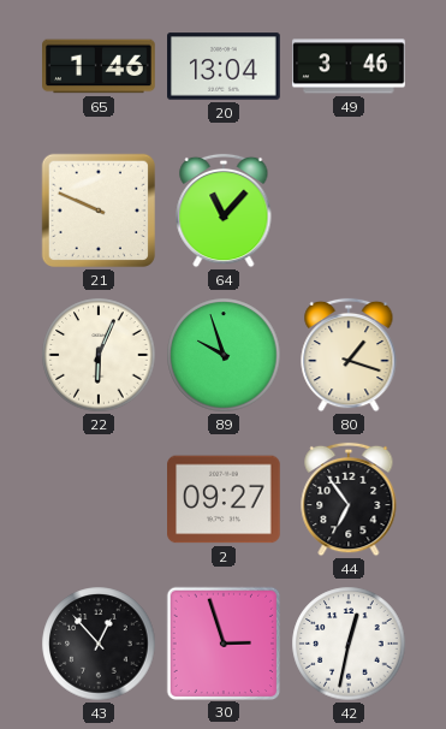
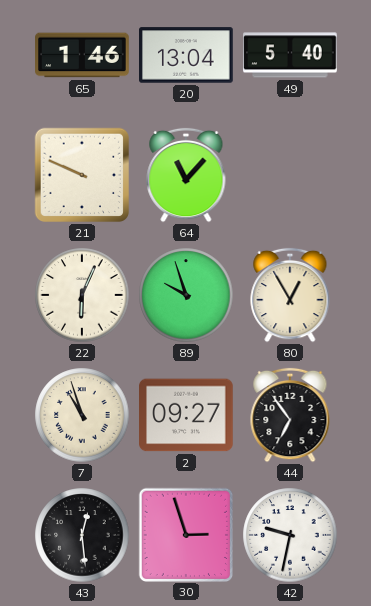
49: 3:46 -> 5:40
80: 1:18 -> 12:55
7: none -> 10:57
43: 12:53 -> 12:29
42: 12:32 -> 9:32
